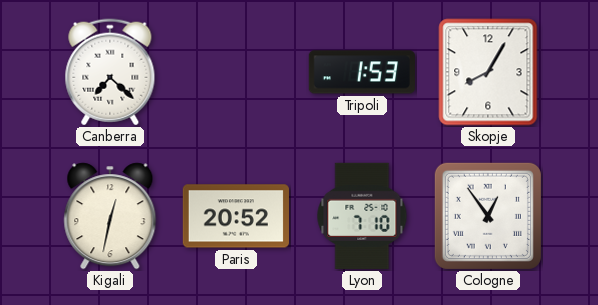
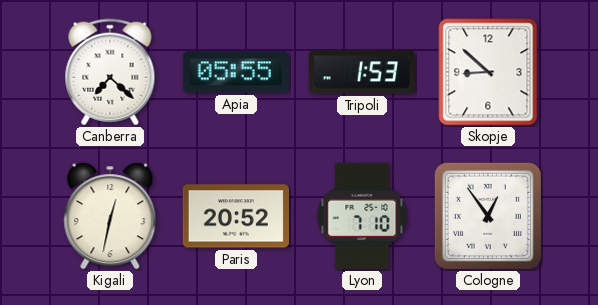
Apia: none -> 05:55
Skopje: 8:05 -> 8:52
